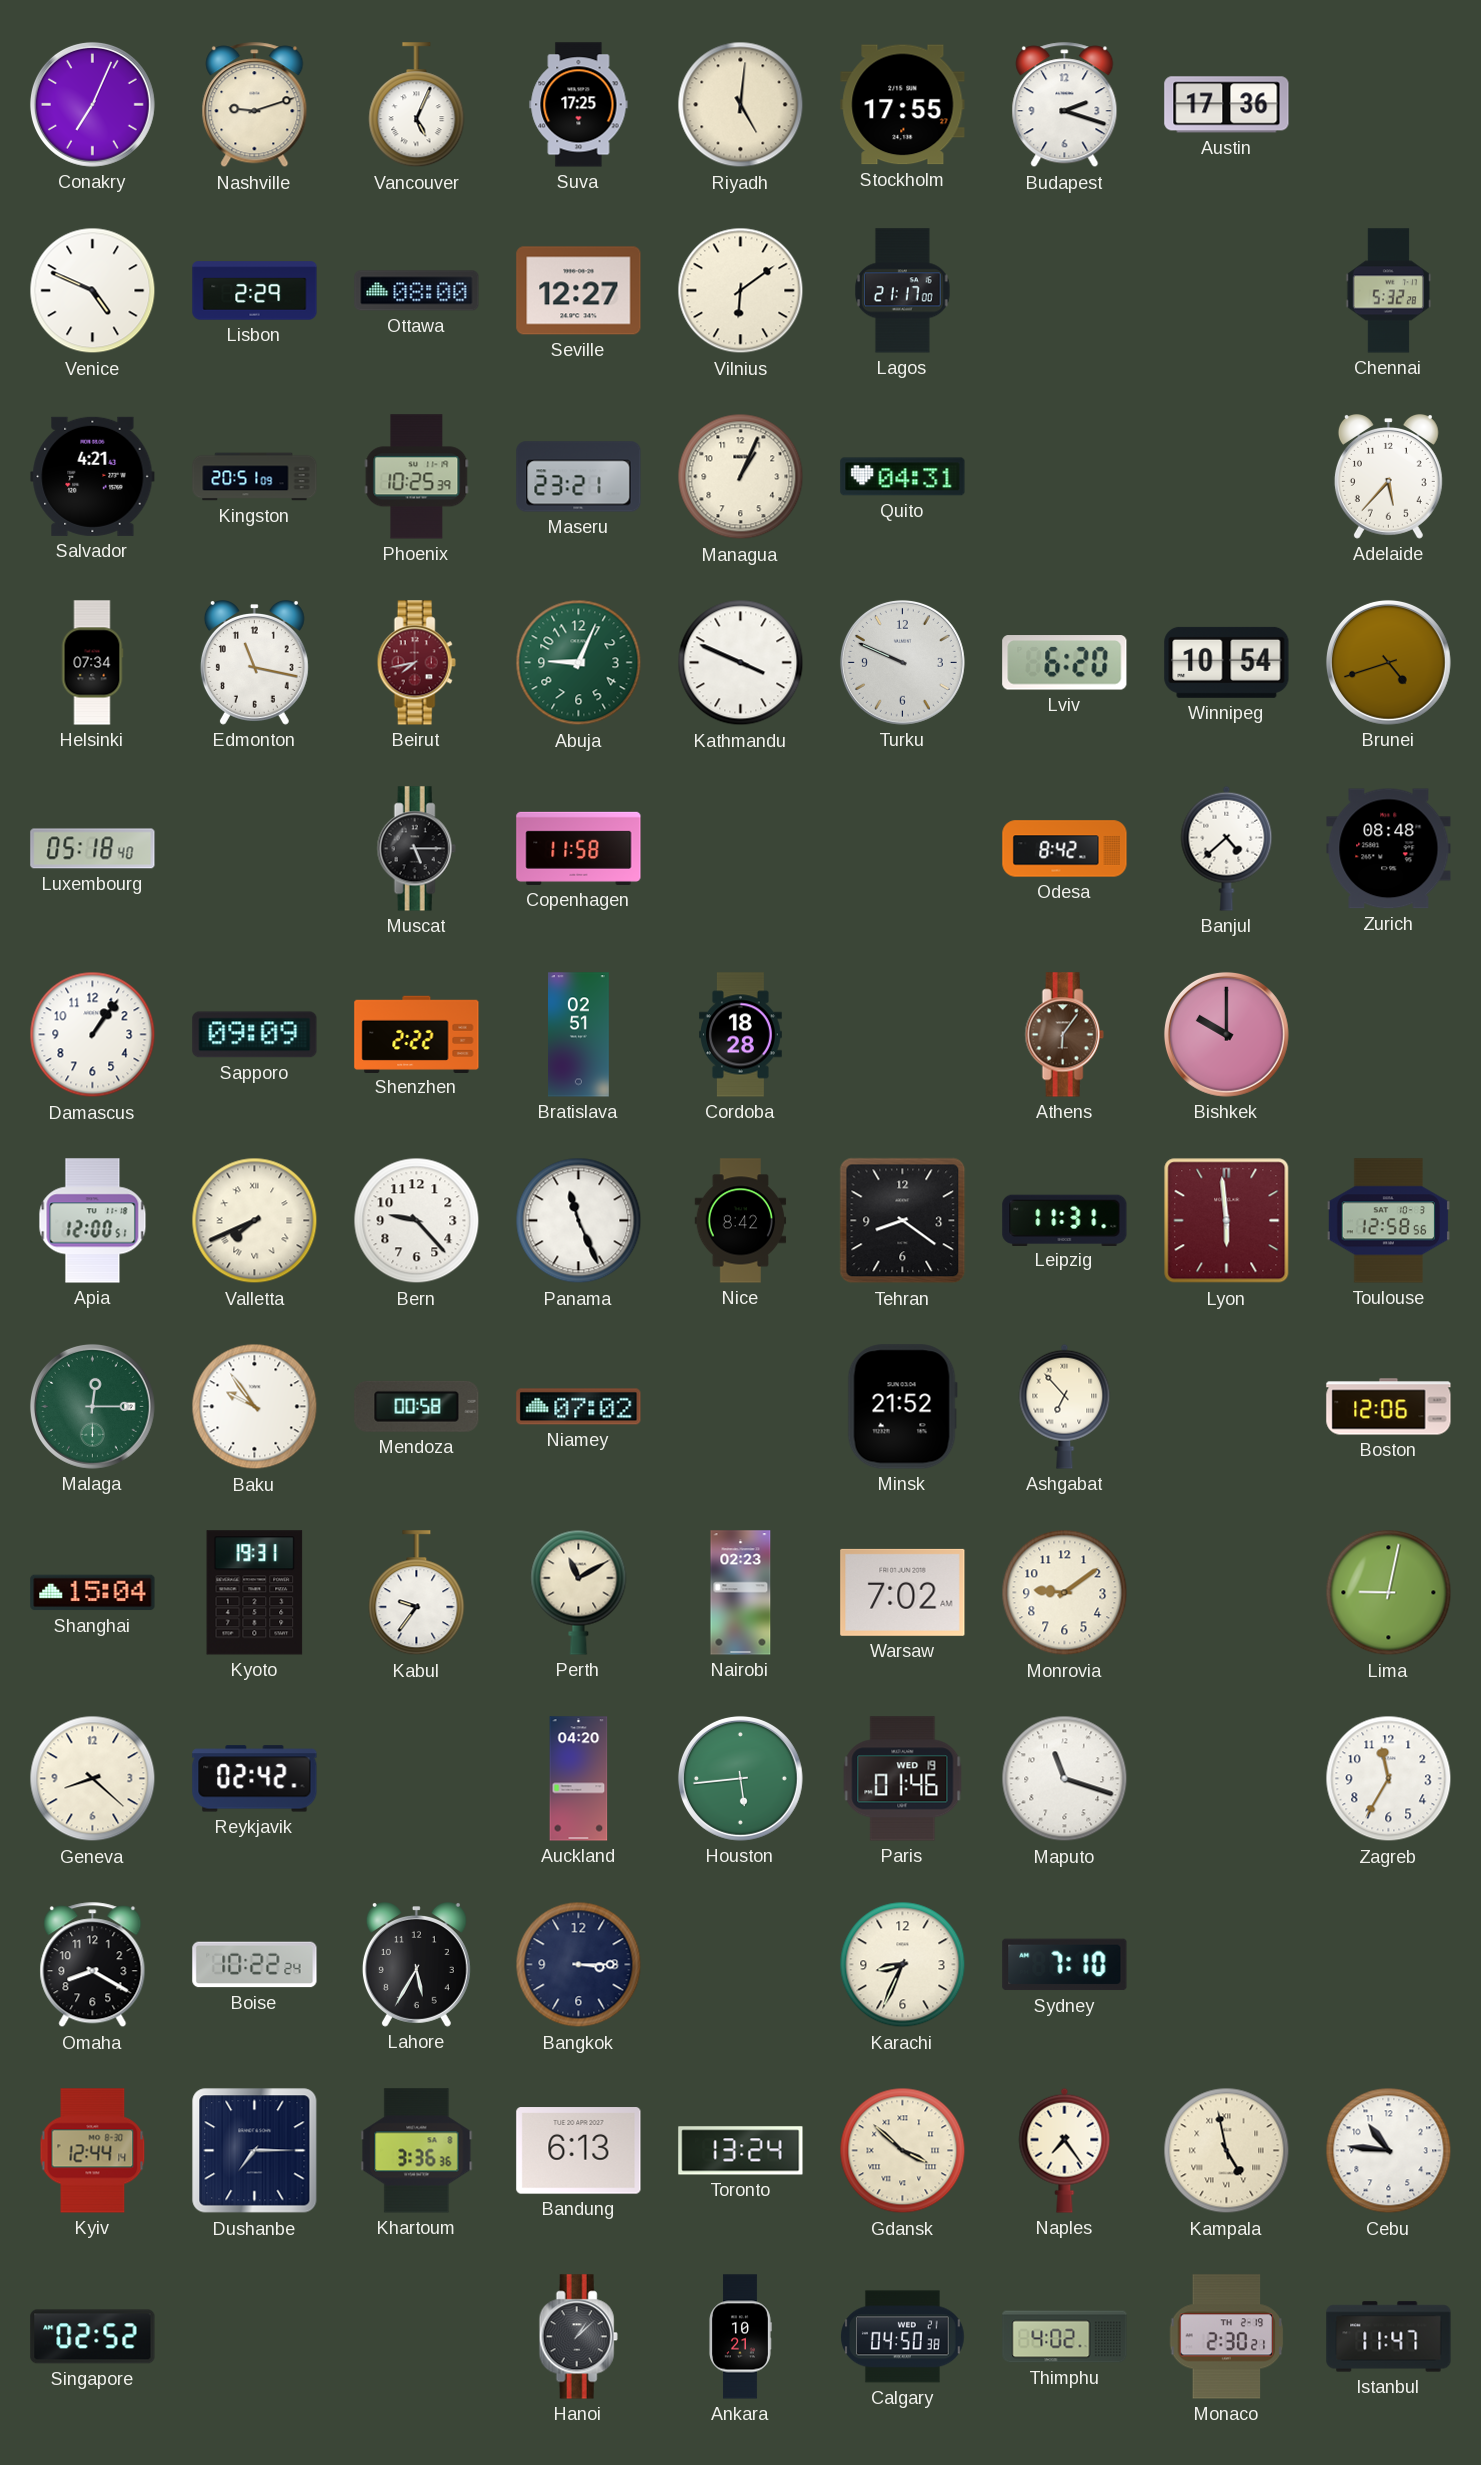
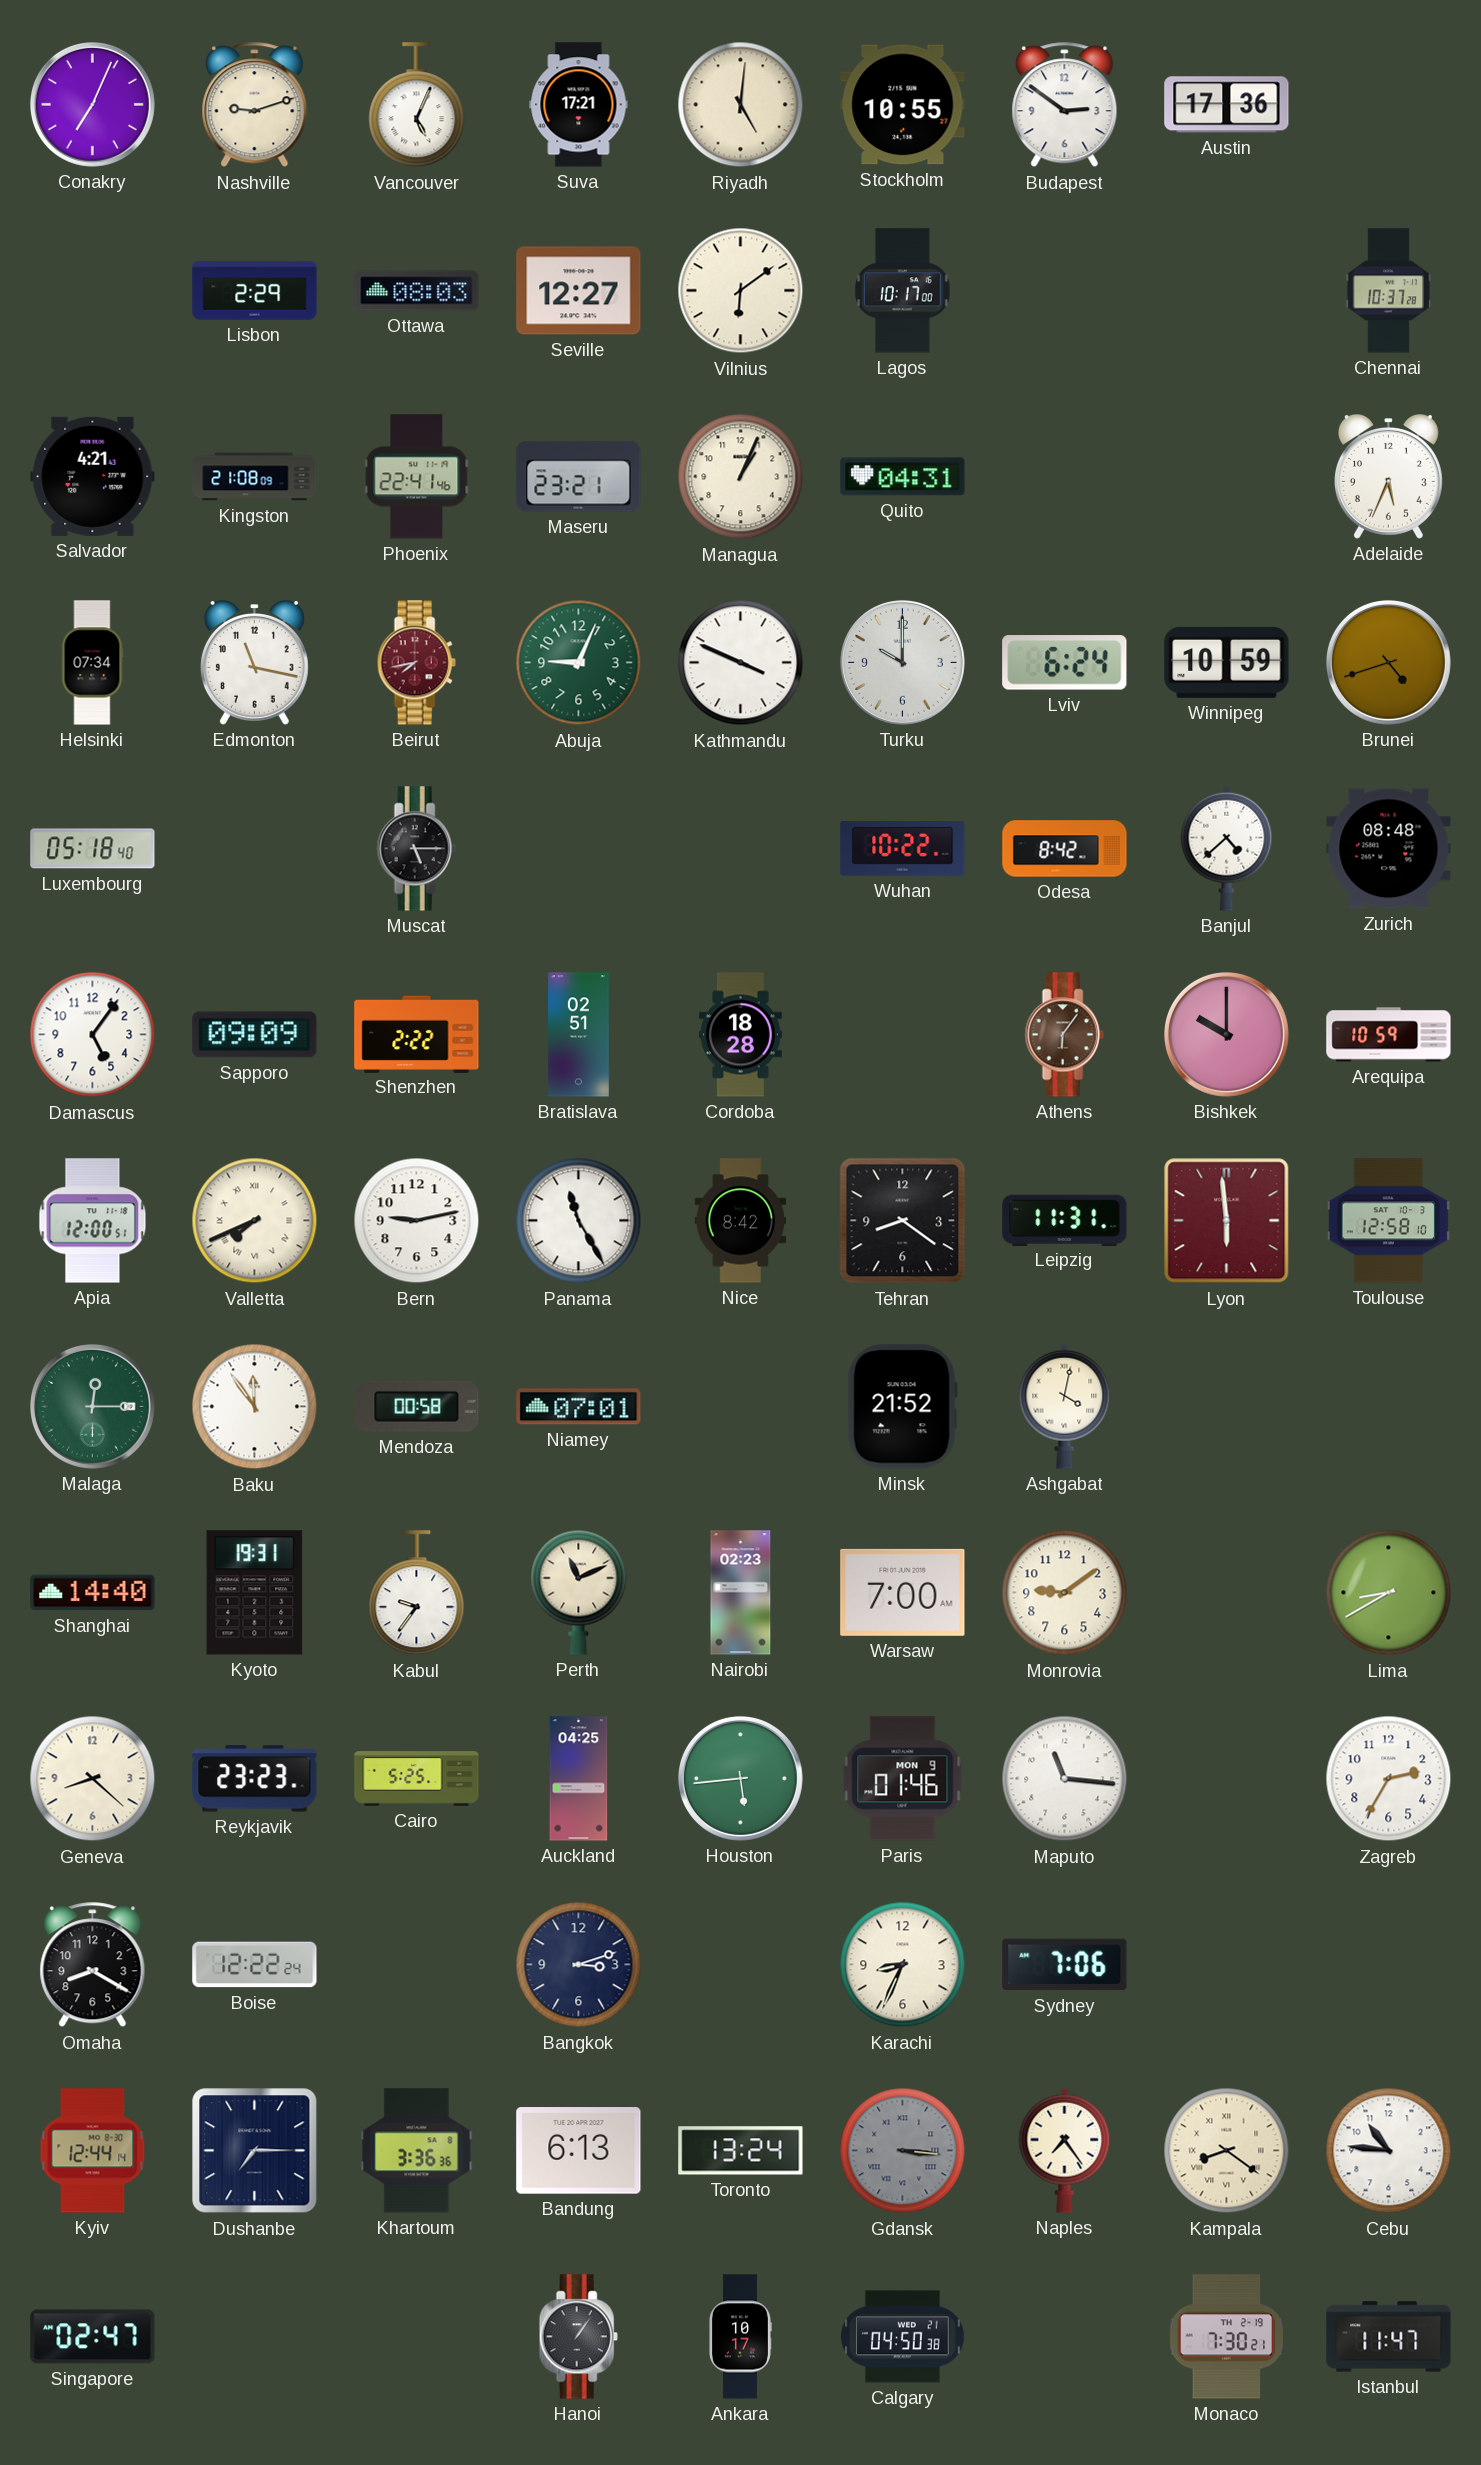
Suva: 17:25 -> 17:21
Stockholm: 17:55 -> 10:55
Budapest: 2:18 -> 2:51
Venice: 4:49 -> none
Ottawa: 08:00 -> 08:03
Lagos: 21:17 -> 10:17
Chennai: 5:32 -> 10:37
Kingston: 20:51 -> 21:08
Phoenix: 10:25 -> 22:41
Adelaide: 5:37 -> 5:34
Turku: 9:49 -> 10:00
Lviv: 6:20 -> 6:24
Winnipeg: 10:54 -> 10:59
Copenhagen: 11:58 -> none
Wuhan: none -> 10:22
Damascus: 1:06 -> 5:06
Arequipa: none -> 10:59
Bern: 9:23 -> 9:13
Panama: 11:26 -> 11:25
Toulouse: 12:58:56 -> 12:58:10
Baku: 9:54 -> 11:54
Niamey: 07:02 -> 07:01
Ashgabat: 6:53 -> 4:02
Boston: 12:06 -> none
Shanghai: 15:04 -> 14:40
Perth: 11:10 -> 11:11
Warsaw: 7:02 -> 7:00
Lima: 9:02 -> 8:40
Reykjavik: 02:42 -> 23:23
Cairo: none -> 5:25
Auckland: 04:20 -> 04:25
Paris date: WED 19 -> MON 9
Maputo: 11:18 -> 11:16
Zagreb: 11:35 -> 2:35
Boise: 10:22 -> 12:22
Lahore: 5:35 -> none
Bangkok: 3:15 -> 3:12
Sydney: 7:10 -> 7:06
Gdansk: 3:52 -> 3:16
Gdansk dial: cream -> grey
Kampala: 4:58 -> 8:21
Singapore: 02:52 -> 02:47
Hanoi: 1:08 -> 1:06
Ankara: 10:21 -> 10:17
Thimphu: 4:02 -> none
Monaco: 2:30 -> 7:30
